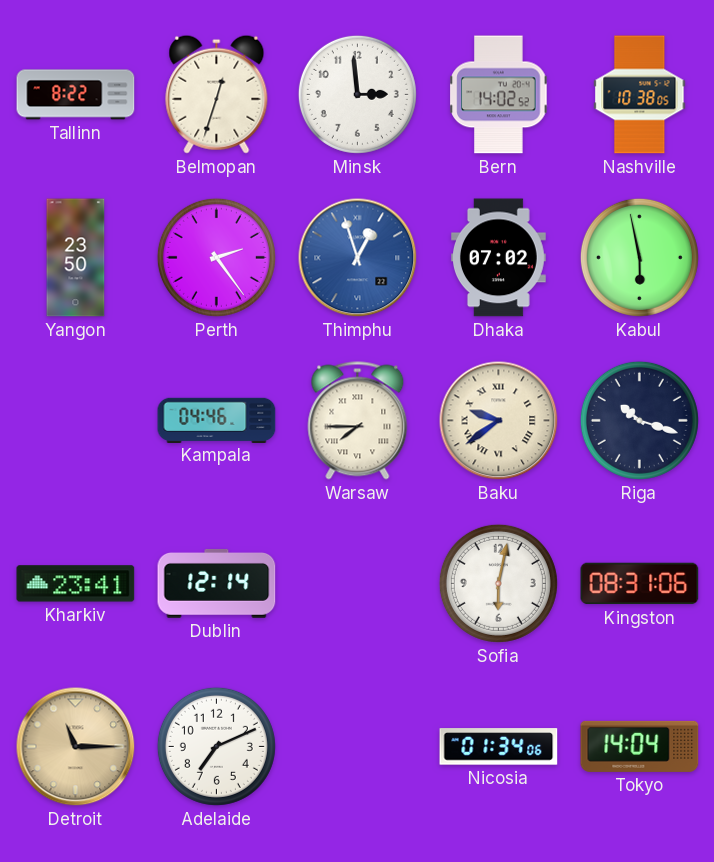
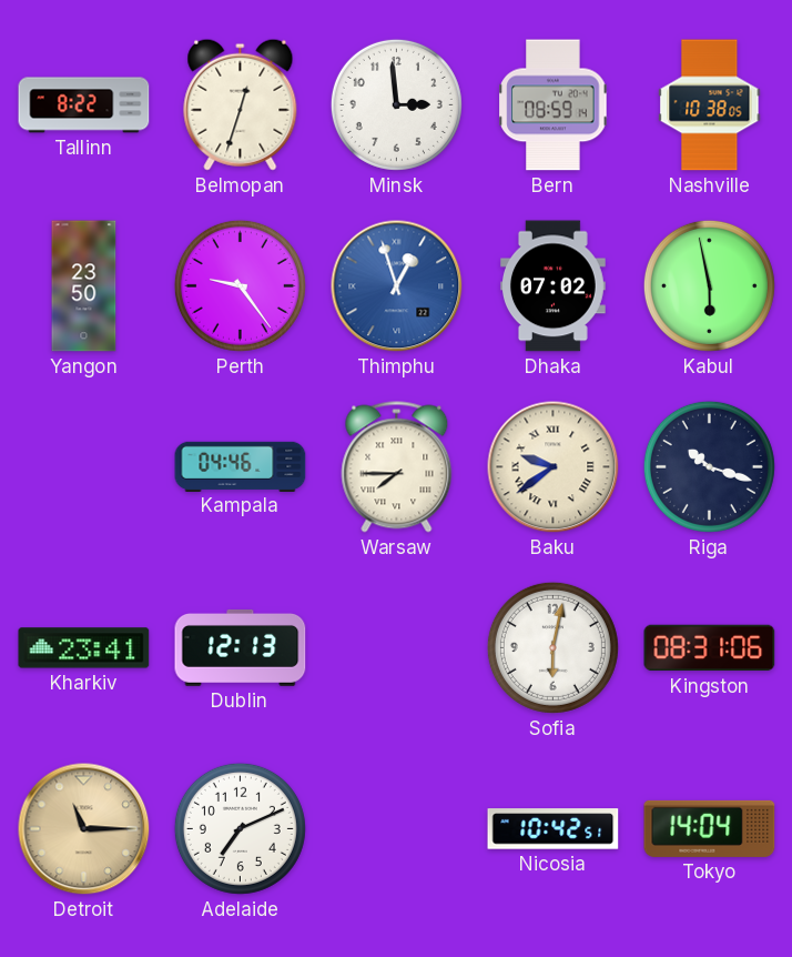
Bern: 14:02 -> 08:59
Perth: 2:24 -> 9:24
Dublin: 12:14 -> 12:13
Nicosia: 01:34 -> 10:42
